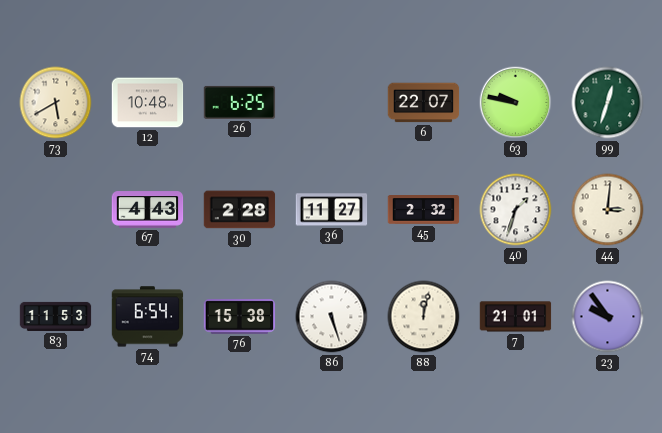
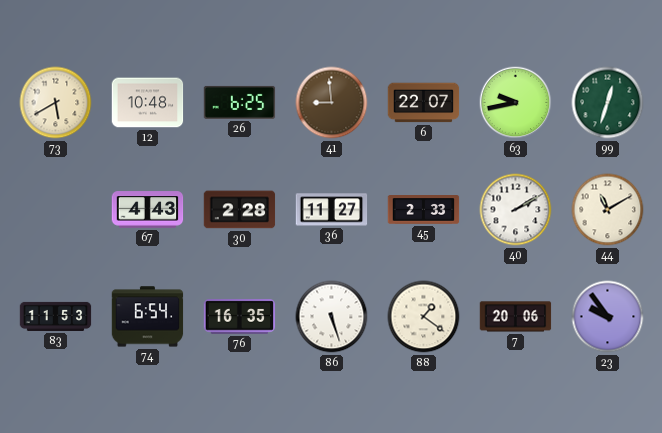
41: none -> 8:59
63: 9:47 -> 9:43
45: 2:32 -> 2:33
40: 1:33 -> 2:10
44: 3:01 -> 11:10
76: 15:38 -> 16:35
88: 12:02 -> 1:21
7: 21:01 -> 20:06
